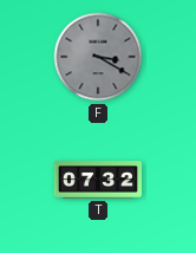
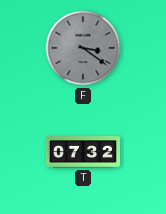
F: 3:20 -> 3:21
